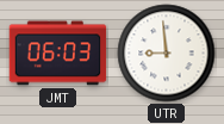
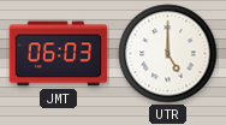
UTR: 8:59 -> 5:00
